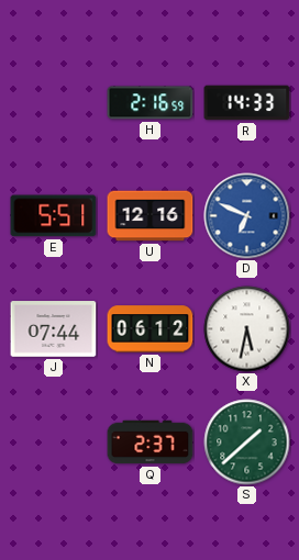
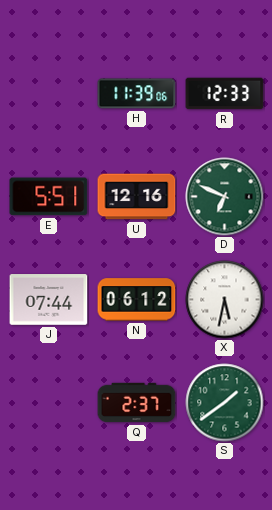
H: 2:16 -> 11:39
R: 14:33 -> 12:33
D dial: blue -> green
S: 1:38 -> 1:39
